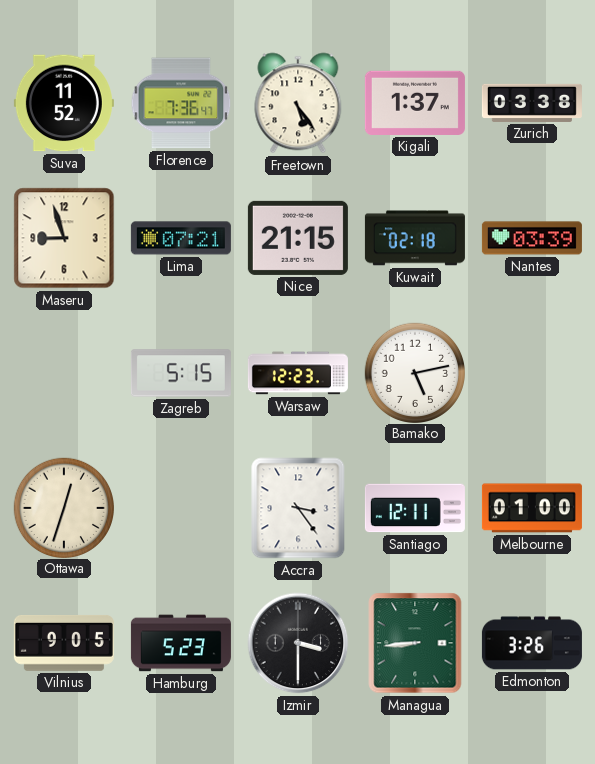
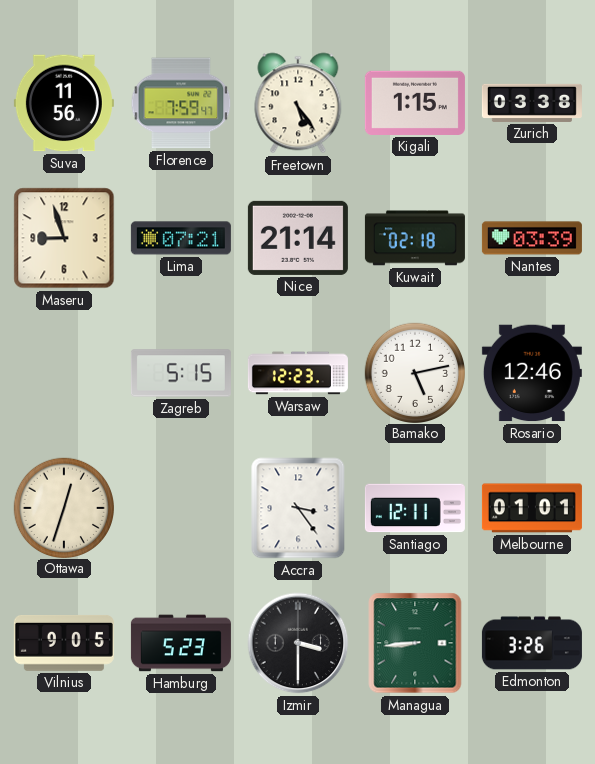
Suva: 11:52 -> 11:56
Florence: 7:36 -> 7:59
Kigali: 1:37 -> 1:15
Nice: 21:15 -> 21:14
Rosario: none -> 12:46
Melbourne: 01:00 -> 01:01
